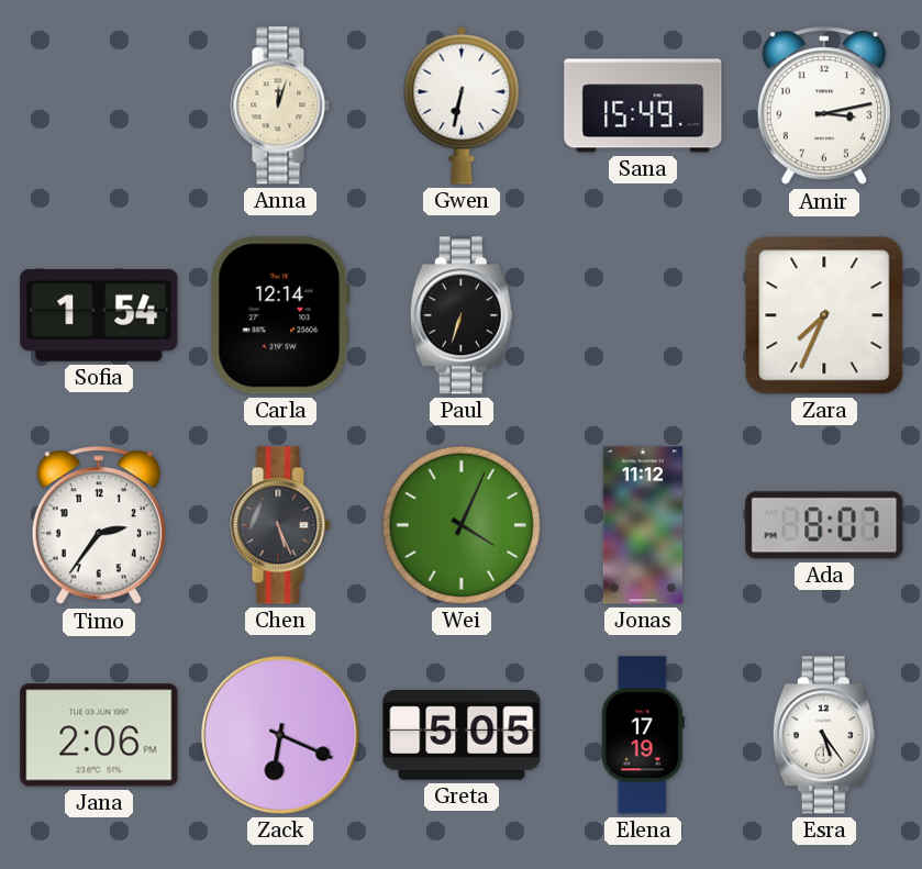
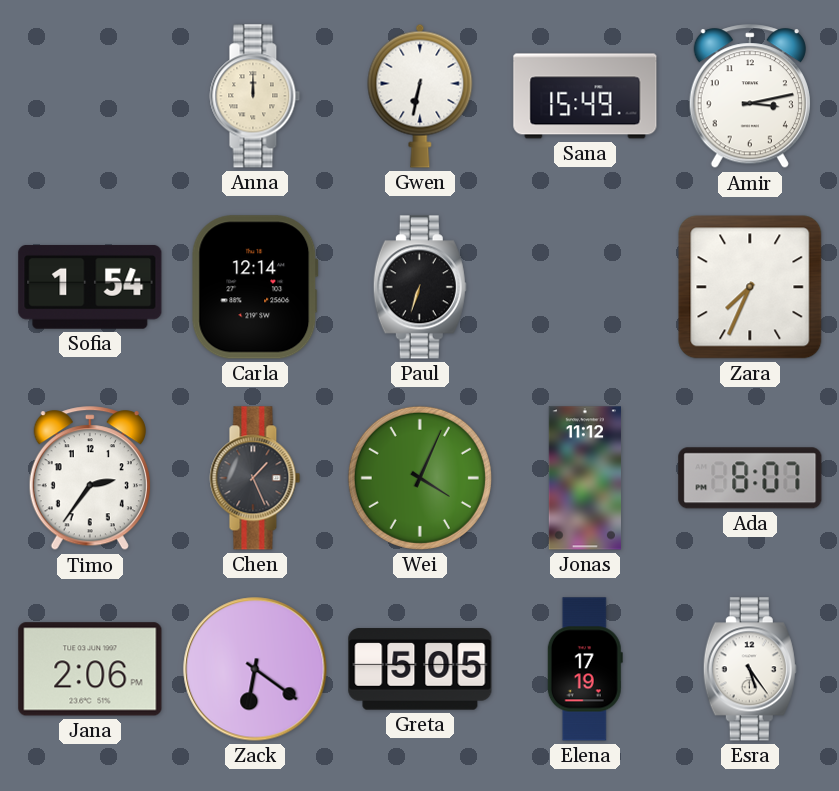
Anna: 12:03 -> 12:00
Chen: 5:26 -> 1:26
Zack: 6:19 -> 6:21
